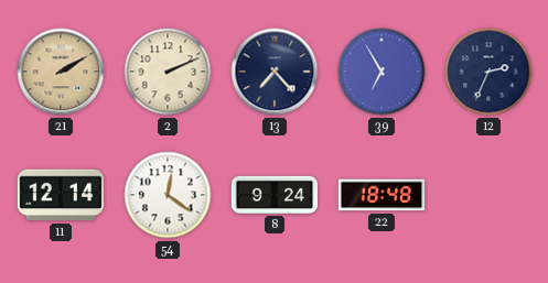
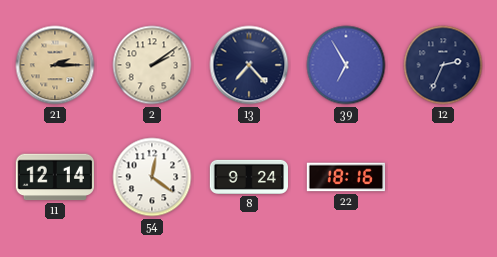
21: 2:10 -> 2:15
2: 2:11 -> 2:09
22: 18:48 -> 18:16
